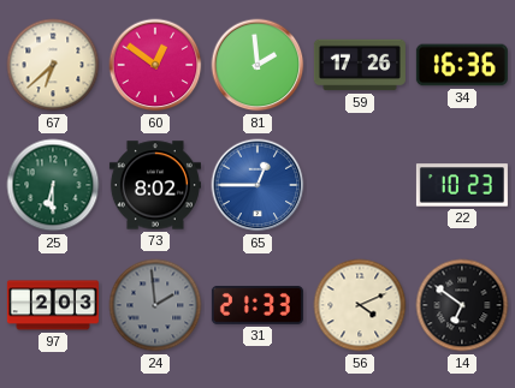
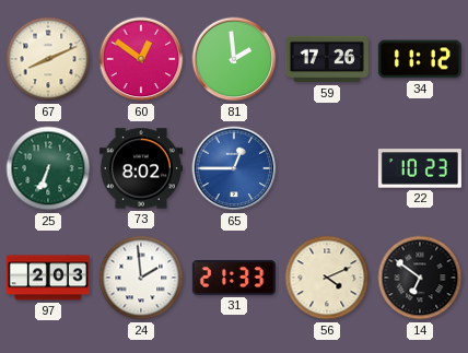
67: 6:38 -> 8:11
34: 16:36 -> 11:12
25: 6:30 -> 6:34
24 dial: grey -> white
